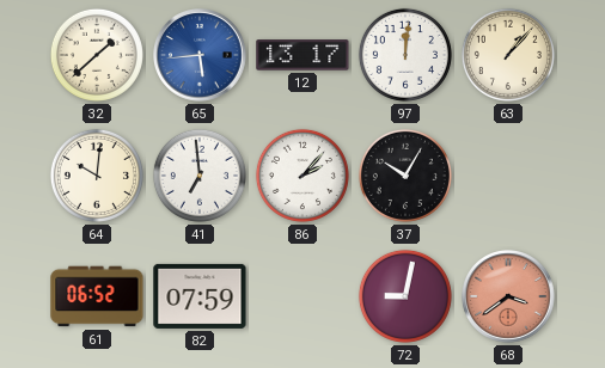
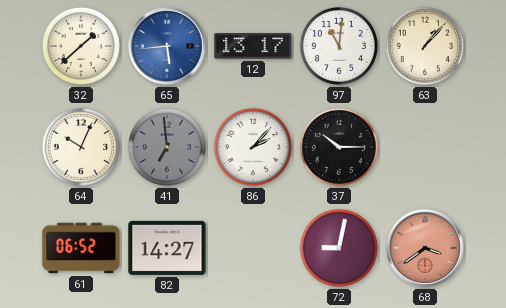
97: 12:01 -> 11:01
64: 10:01 -> 10:04
41 dial: white -> grey
37: 10:05 -> 10:15
82: 07:59 -> 14:27
